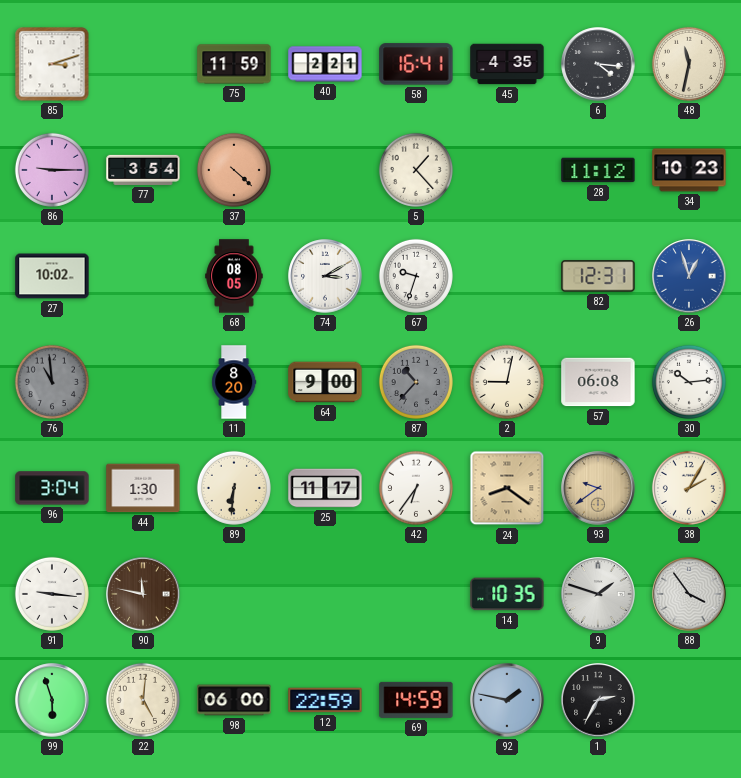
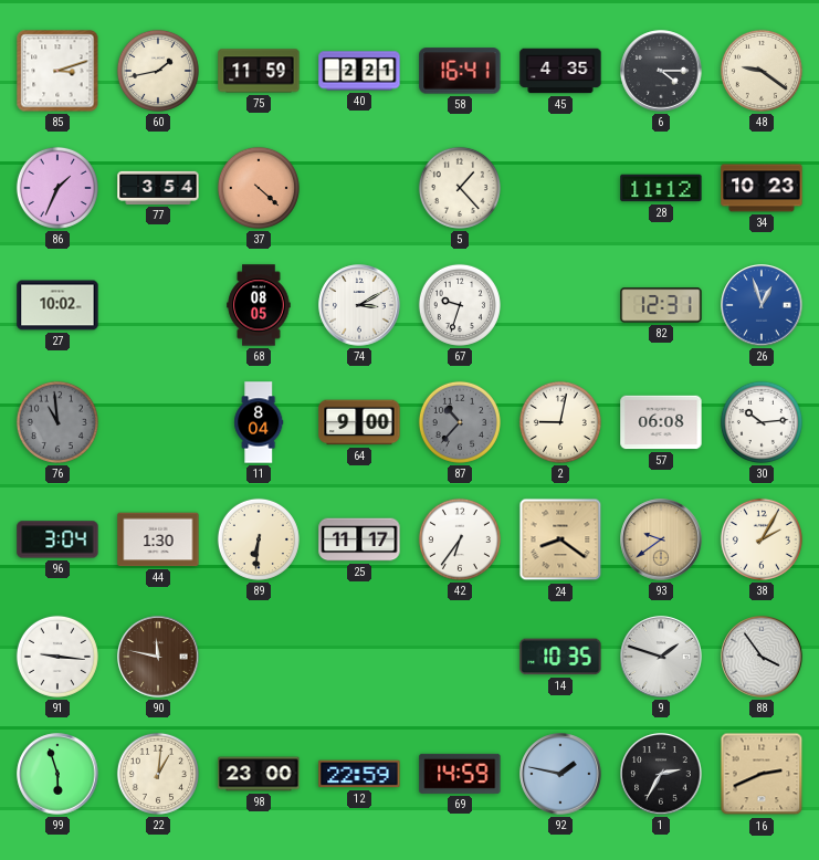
60: none -> 1:43
6: 4:16 -> 4:15
48: 11:32 -> 9:21
86: 9:15 -> 1:34
11: 8:20 -> 8:04
22: 5:01 -> 1:01
98: 06:00 -> 23:00
16: none -> 2:41
